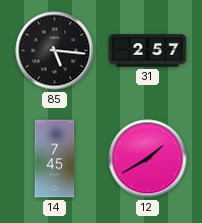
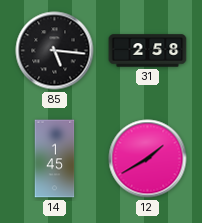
31: 2:57 -> 2:58
14: 7:45 -> 1:45
